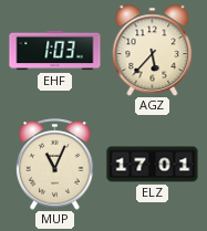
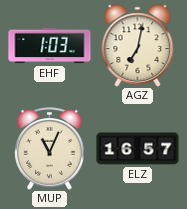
AGZ: 5:37 -> 7:02
ELZ: 17:01 -> 16:57
